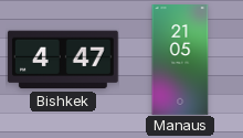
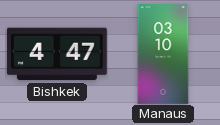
Manaus: 21:05 -> 03:10
